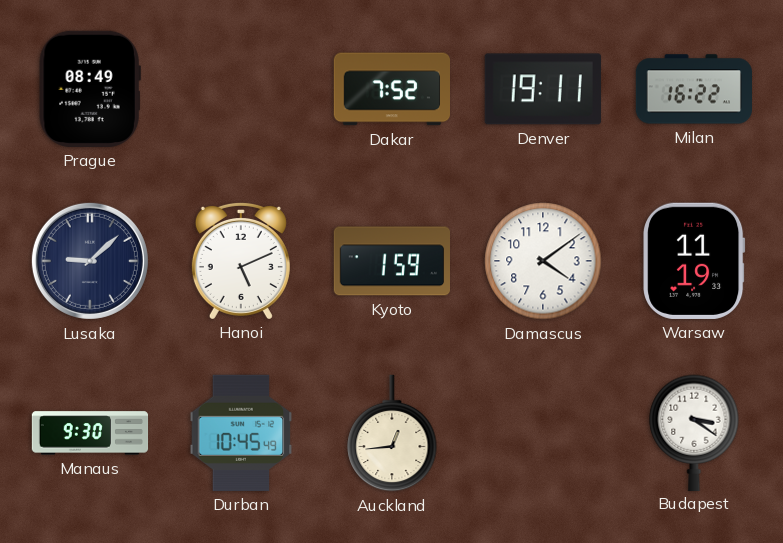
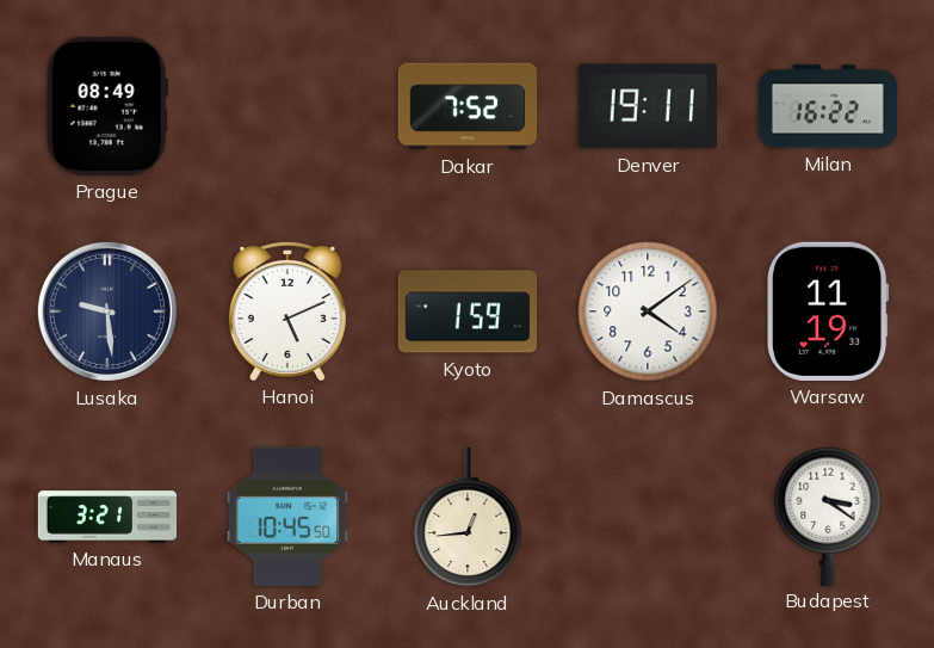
Lusaka: 9:08 -> 9:29
Manaus: 9:30 -> 3:21
Durban: 10:45:49 -> 10:45:50
